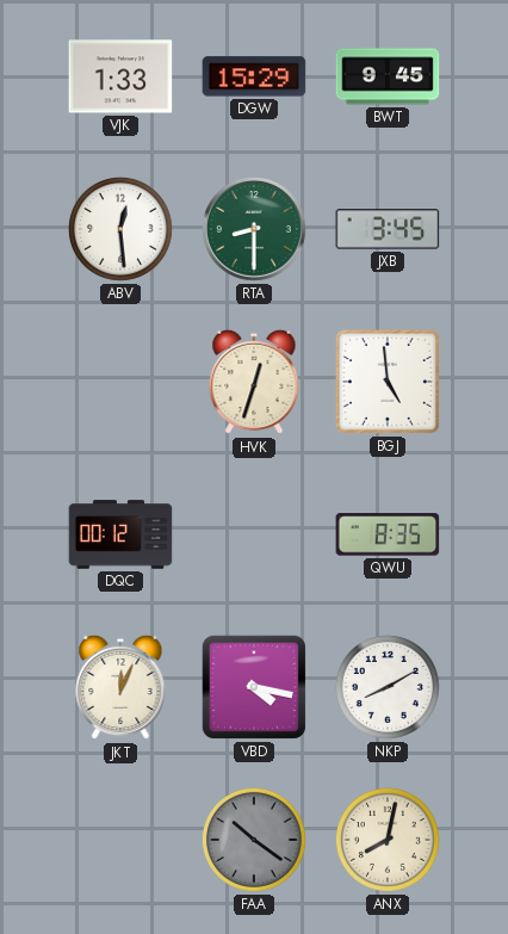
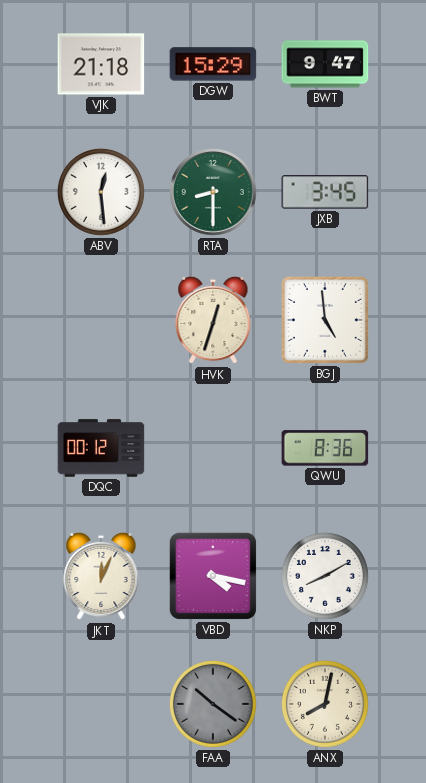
VJK: 1:33 -> 21:18
BWT: 9:45 -> 9:47
QWU: 8:35 -> 8:36
